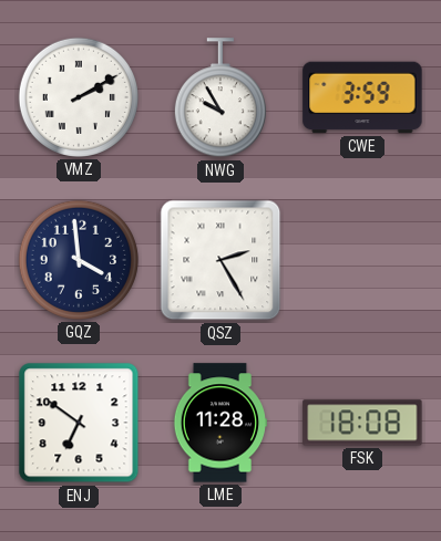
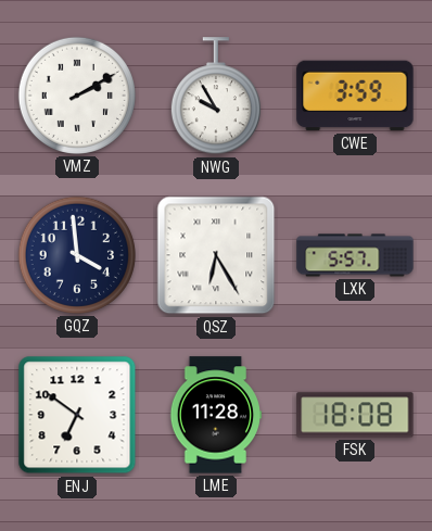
QSZ: 2:25 -> 6:25
LXK: none -> 5:57
